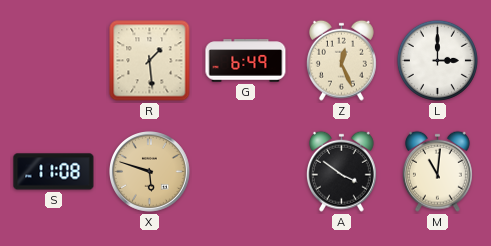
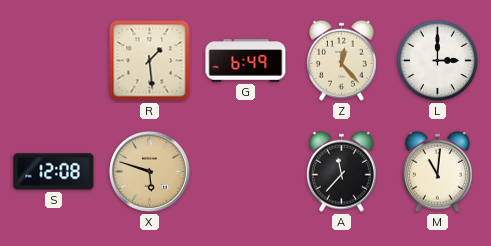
Z: 12:26 -> 12:23
S: 11:08 -> 12:08
A: 3:51 -> 11:37
